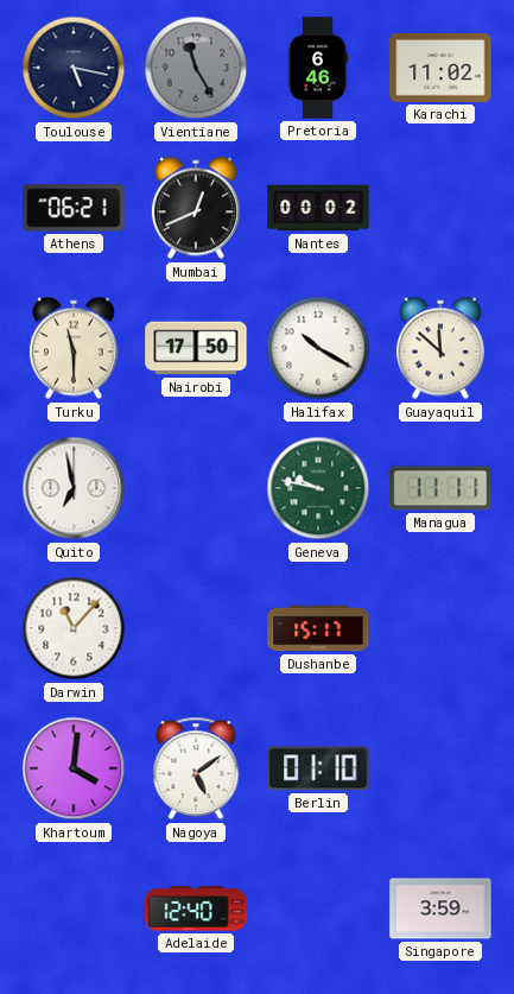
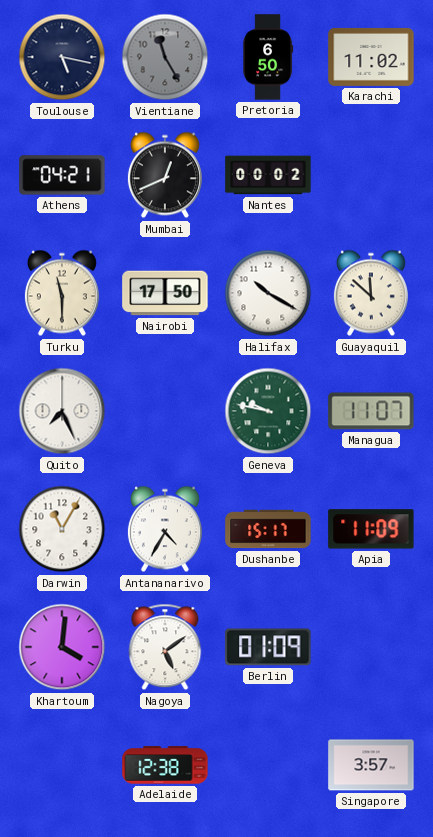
Pretoria: 6:46 -> 6:50
Athens: 06:21 -> 04:21
Quito: 6:58 -> 7:26
Managua: 11:11 -> 11:07
Darwin: 11:07 -> 11:05
Antananarivo: none -> 4:35
Apia: none -> 11:09
Berlin: 01:10 -> 01:09
Adelaide: 12:40 -> 12:38
Singapore: 3:59 -> 3:57
